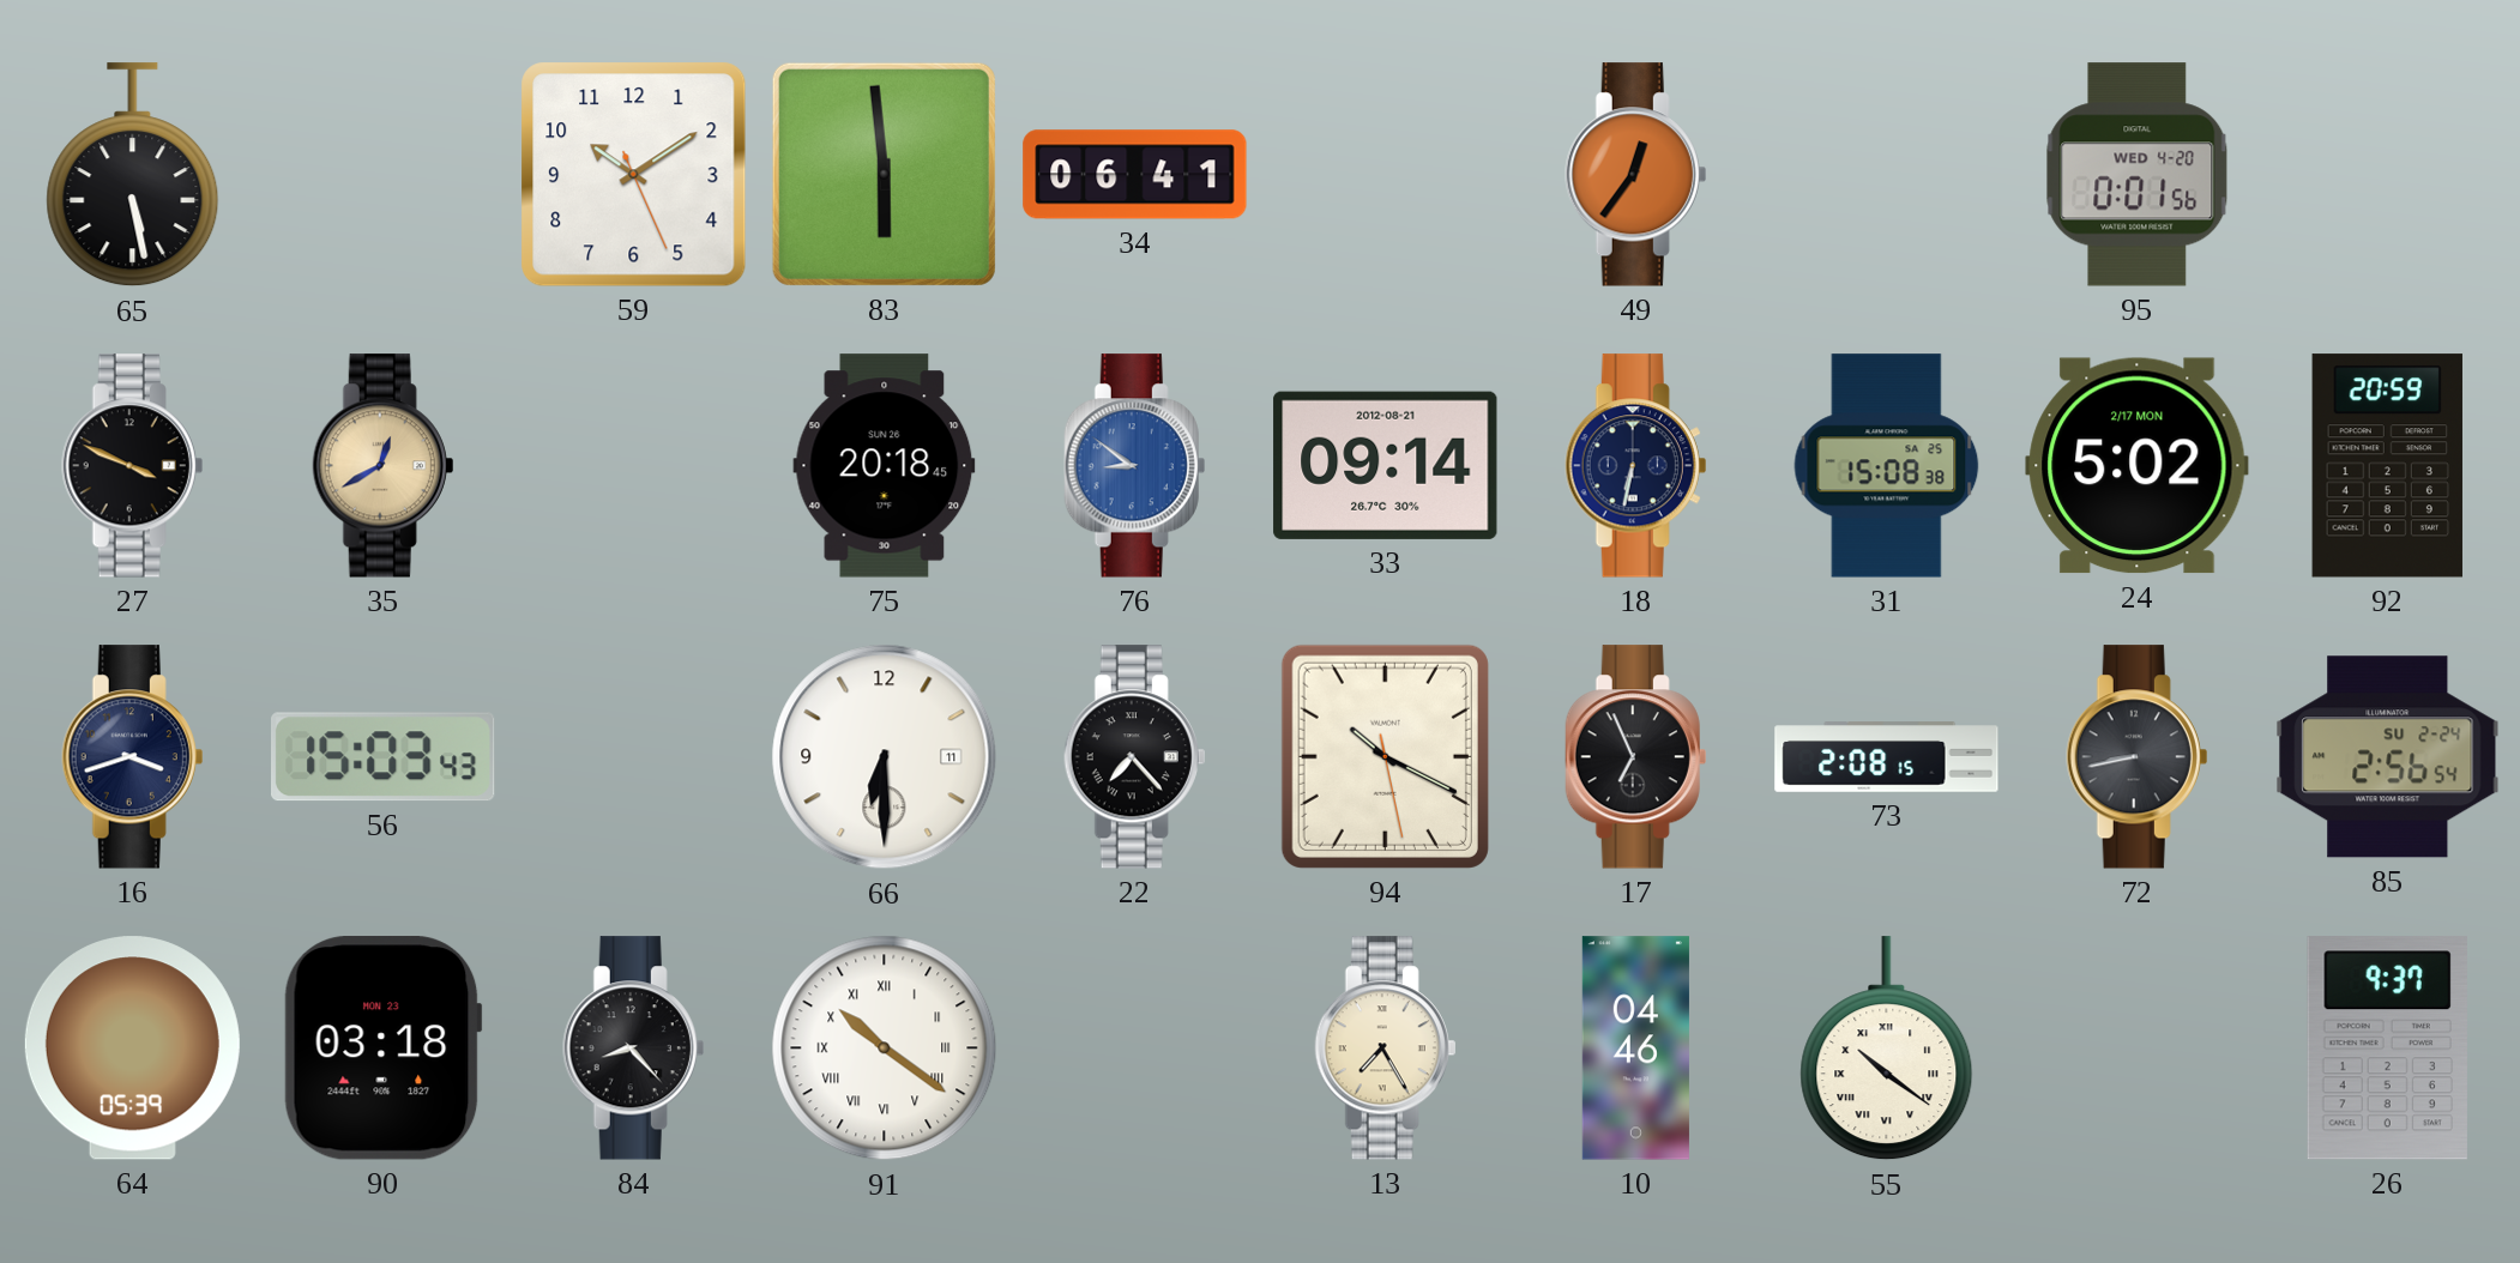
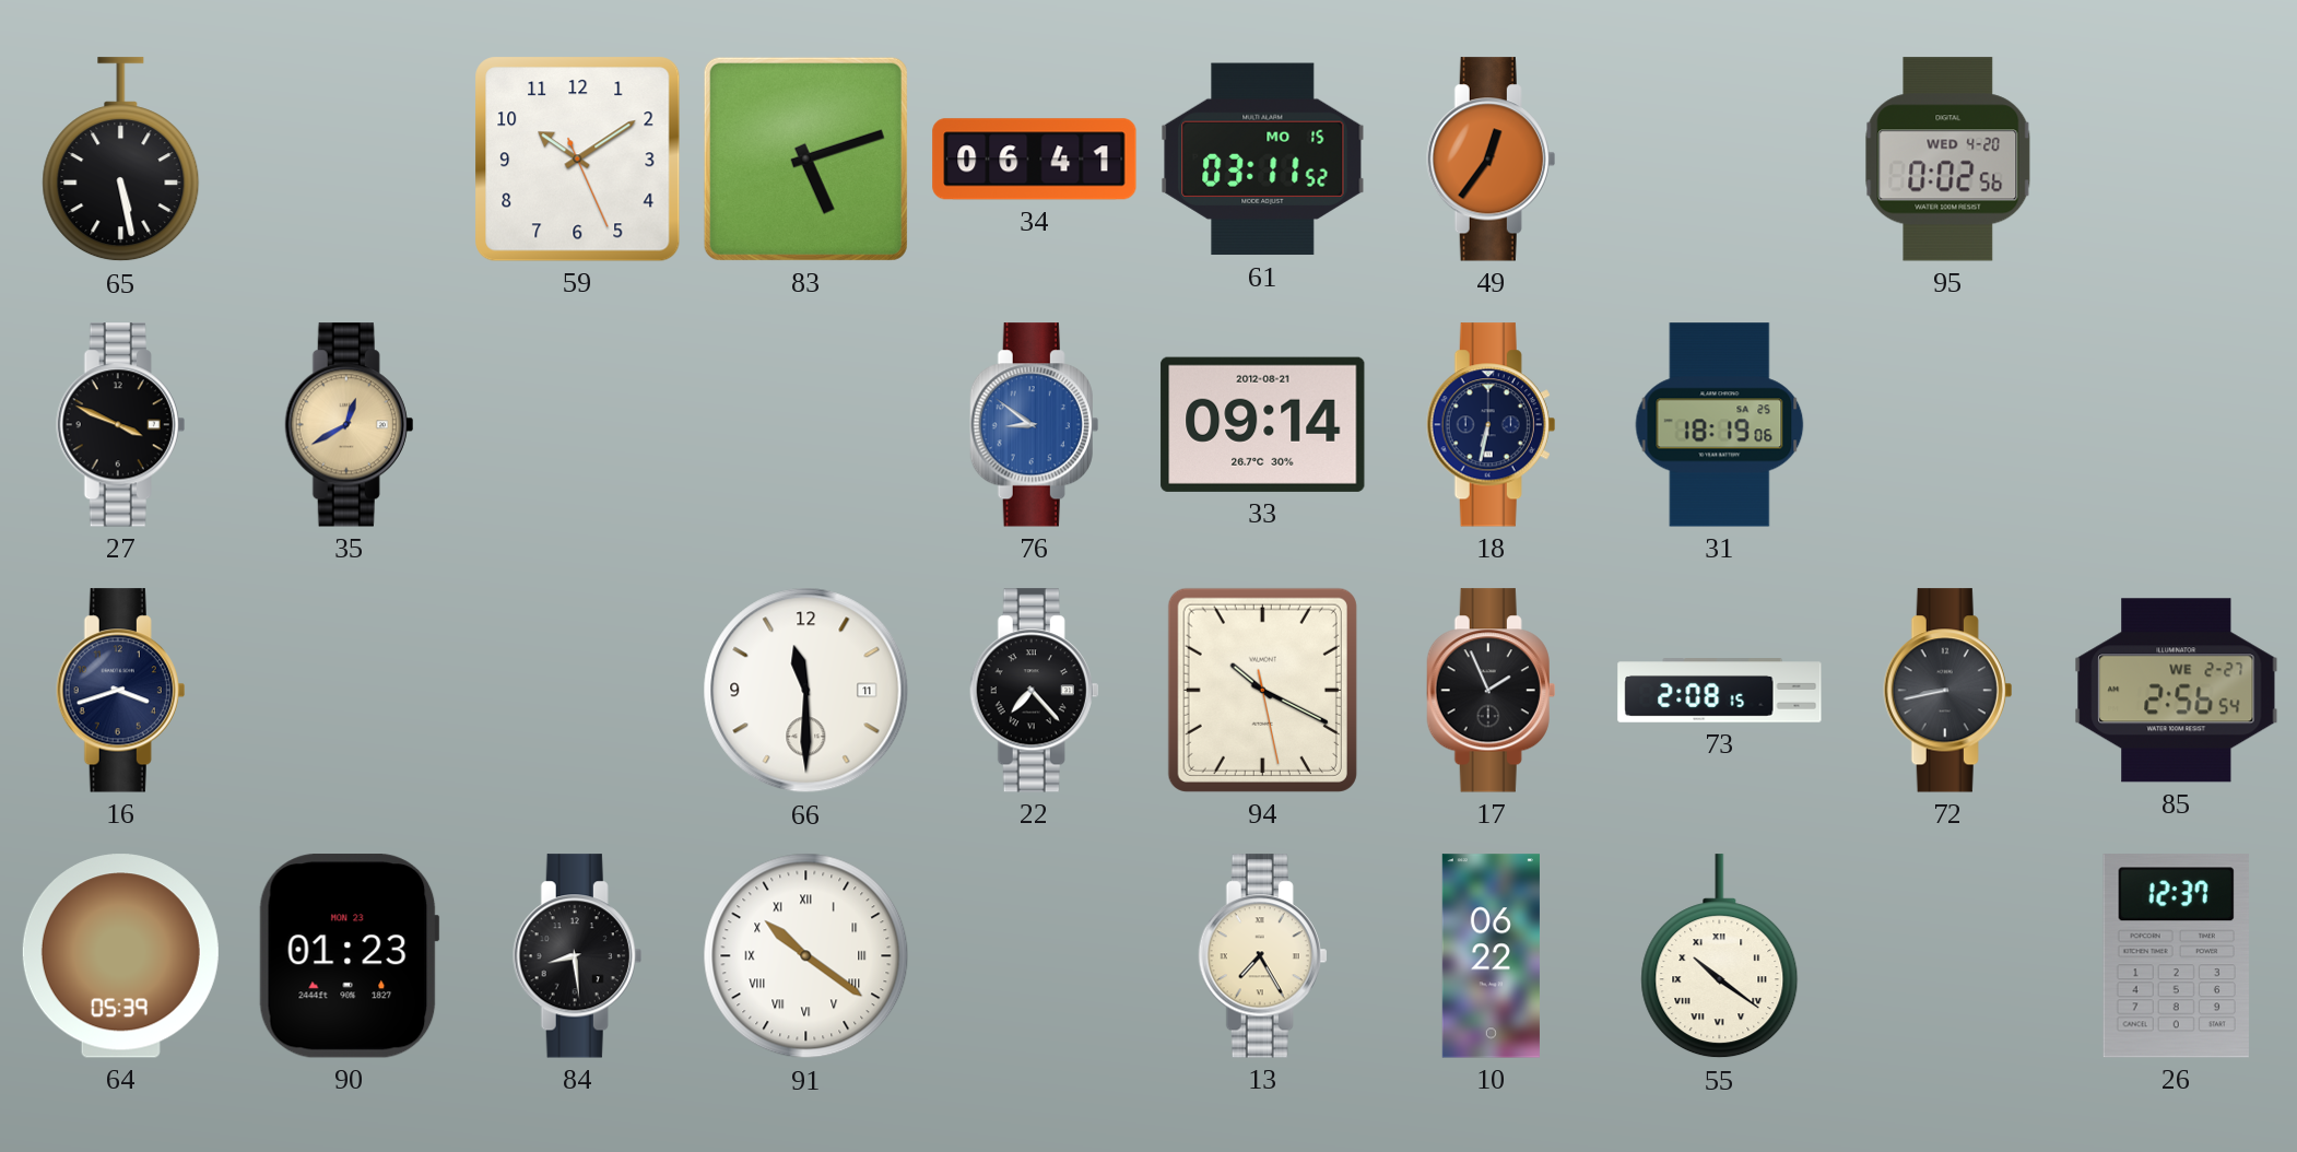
83: 5:59 -> 5:12
61: none -> 03:11
95: 0:01 -> 0:02
75: 20:18 -> none
31: 15:08 -> 18:19
24: 5:02 -> none
92: 20:59 -> none
56: 15:03 -> none
66: 6:30 -> 11:30
17: 6:56 -> 1:56
85 date: SU 2-24 -> WE 2-27
90: 03:18 -> 01:23
84: 8:23 -> 8:29
10: 04:46 -> 06:22
26: 9:37 -> 12:37
